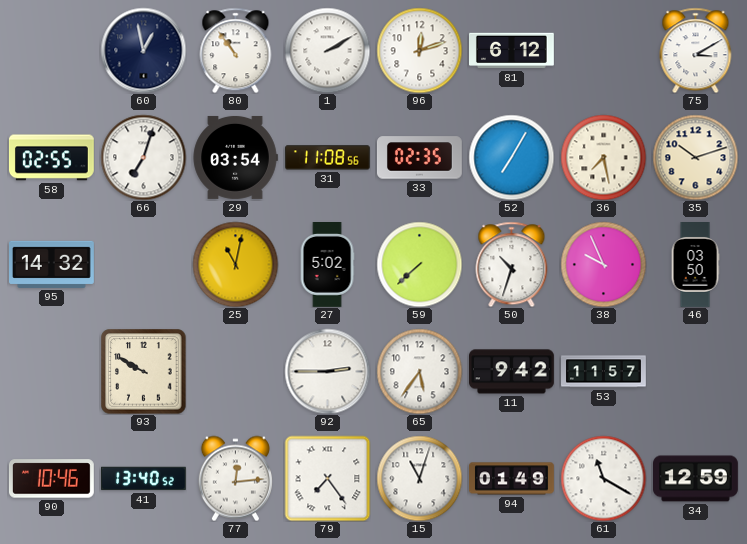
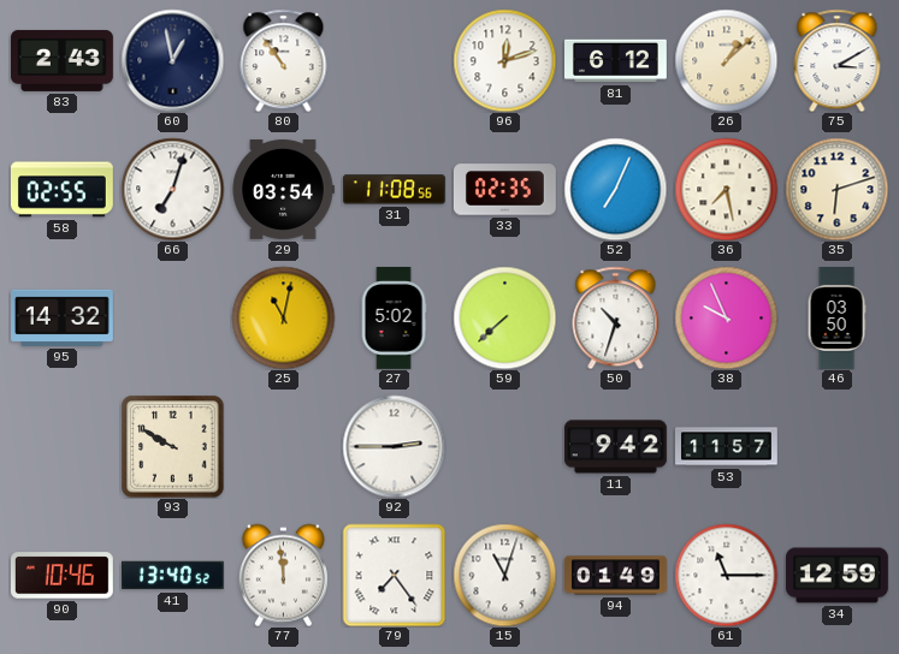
83: none -> 2:43
1: 2:10 -> none
26: none -> 1:08
52: 7:05 -> 7:04
35: 10:12 -> 6:12
65: 5:36 -> none
77: 12:14 -> 11:59
61: 11:20 -> 11:15
